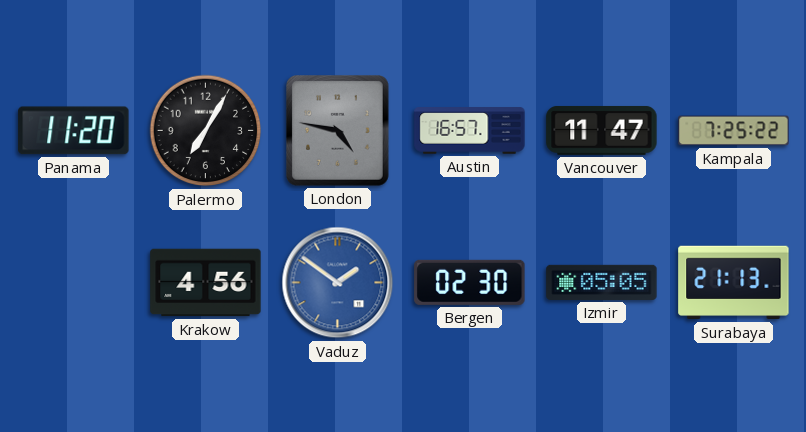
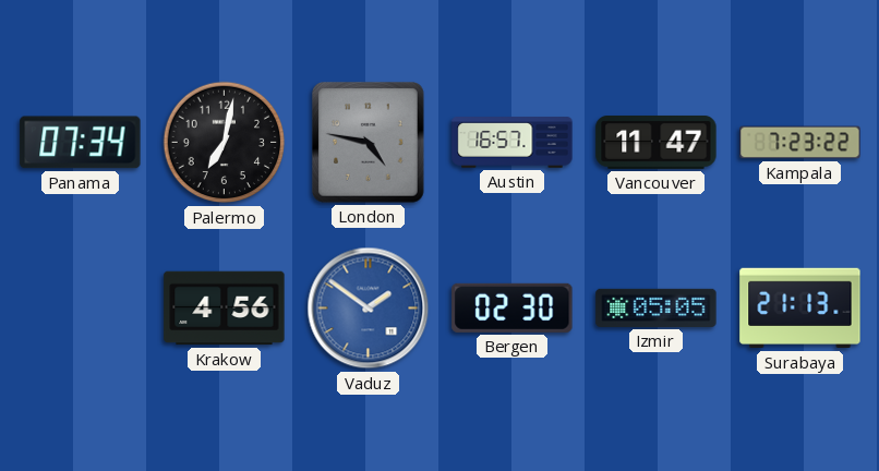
Panama: 11:20 -> 07:34
Palermo: 7:05 -> 7:02
Kampala: 7:25 -> 7:23
